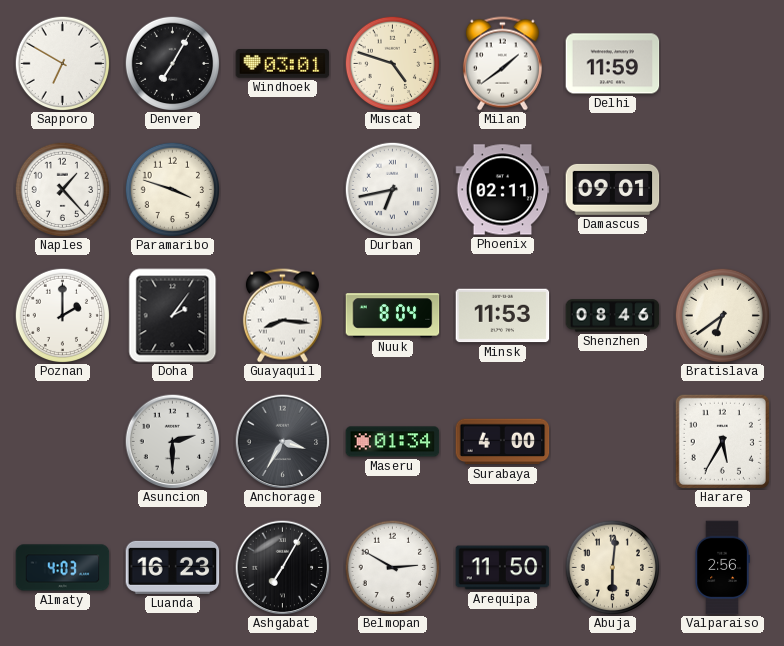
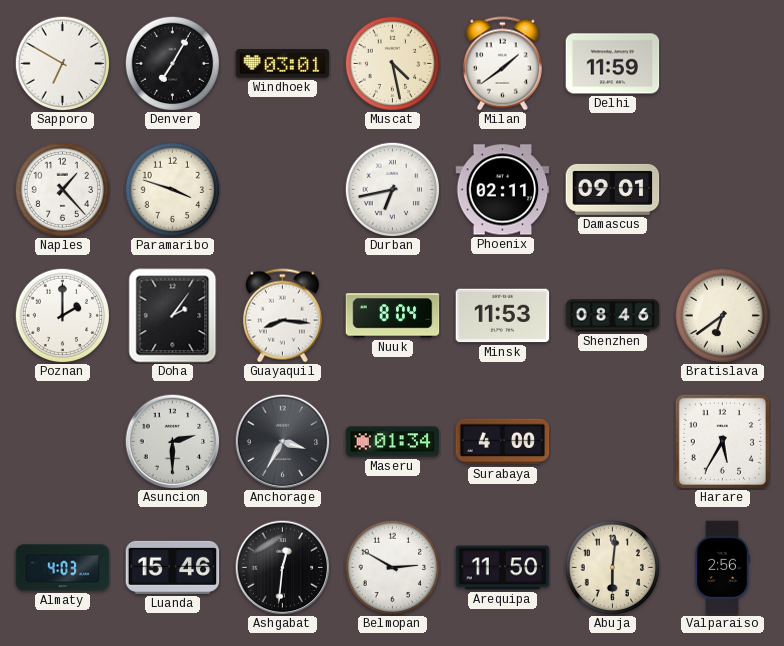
Muscat: 4:48 -> 4:28
Luanda: 16:23 -> 15:46
Ashgabat: 7:05 -> 12:31
